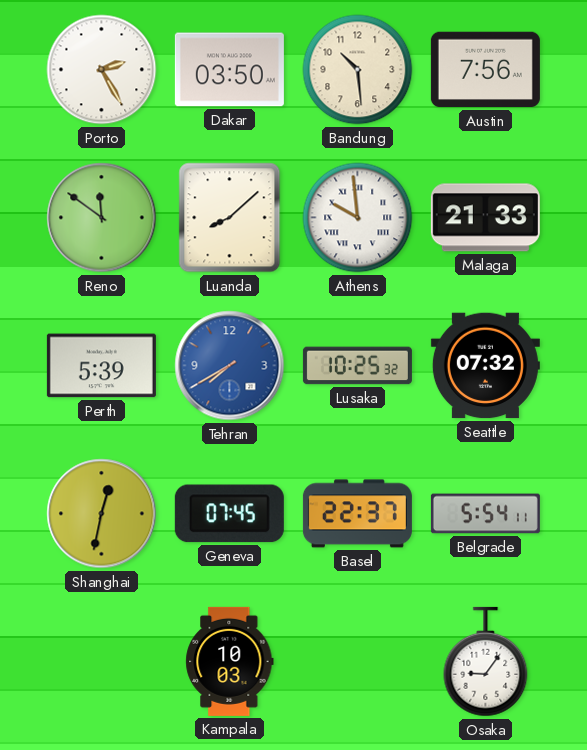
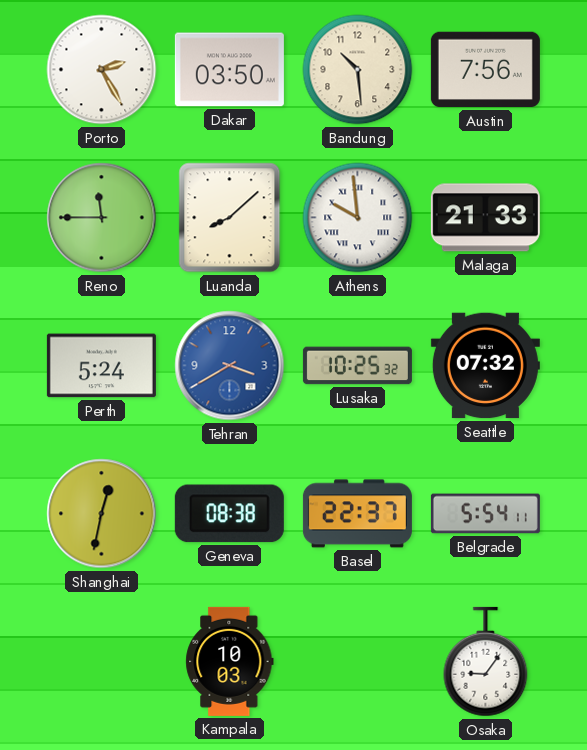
Reno: 11:51 -> 11:45
Perth: 5:39 -> 5:24
Tehran: 7:40 -> 3:40
Geneva: 07:45 -> 08:38
